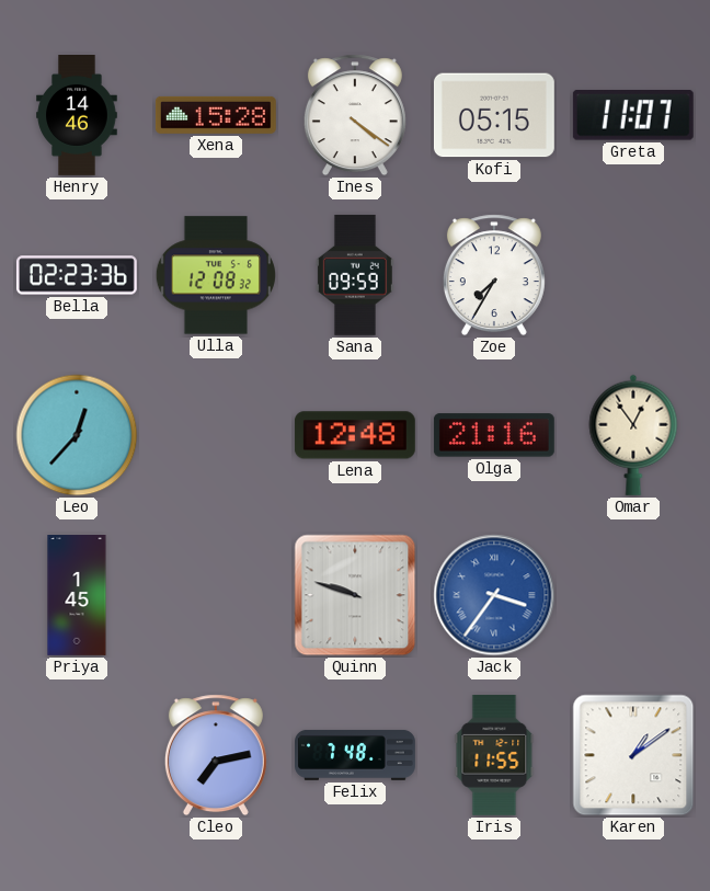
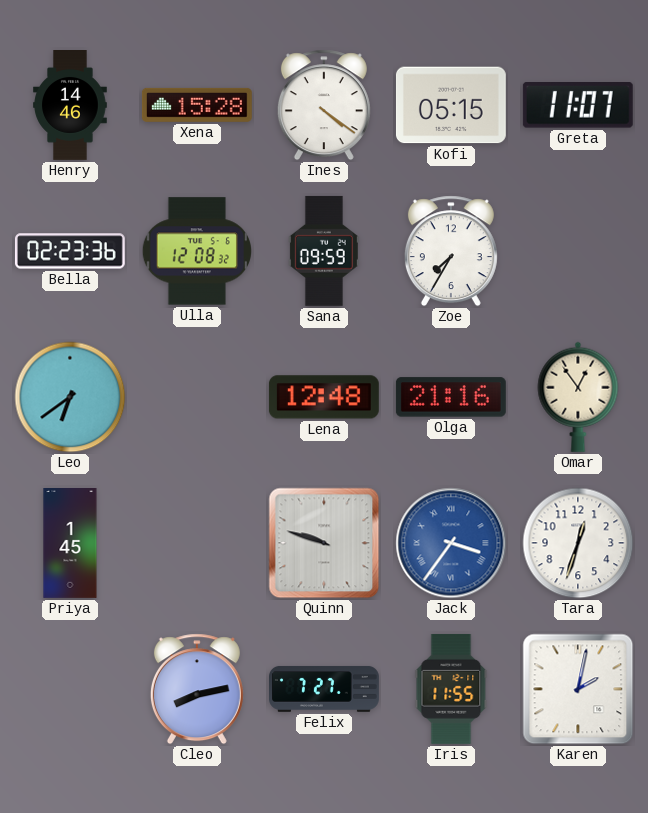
Leo: 12:37 -> 6:39
Tara: none -> 12:33
Cleo: 7:13 -> 8:13
Felix: 7:48 -> 7:27
Karen: 1:09 -> 2:02
